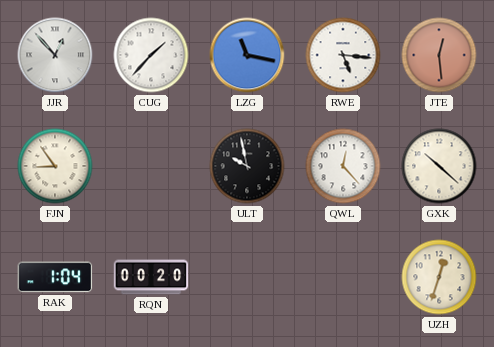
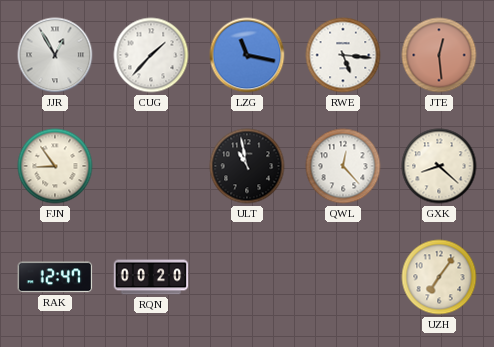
JJR: 12:53 -> 12:55
ULT: 9:58 -> 10:58
GXK: 10:22 -> 8:22
RAK: 1:04 -> 12:47
UZH: 12:33 -> 7:06
